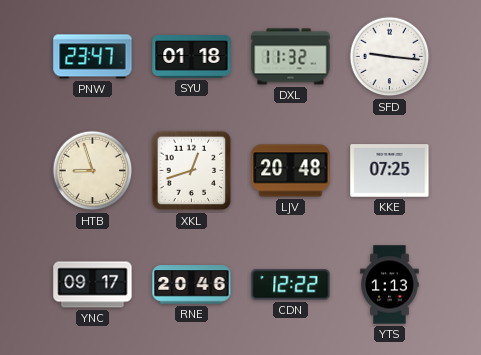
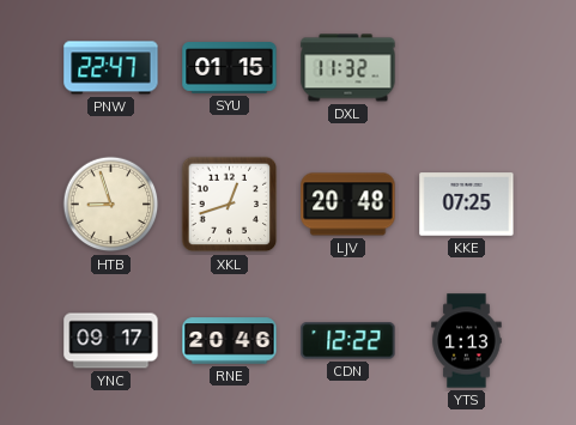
PNW: 23:47 -> 22:47
SYU: 01:18 -> 01:15
SFD: 9:16 -> none
